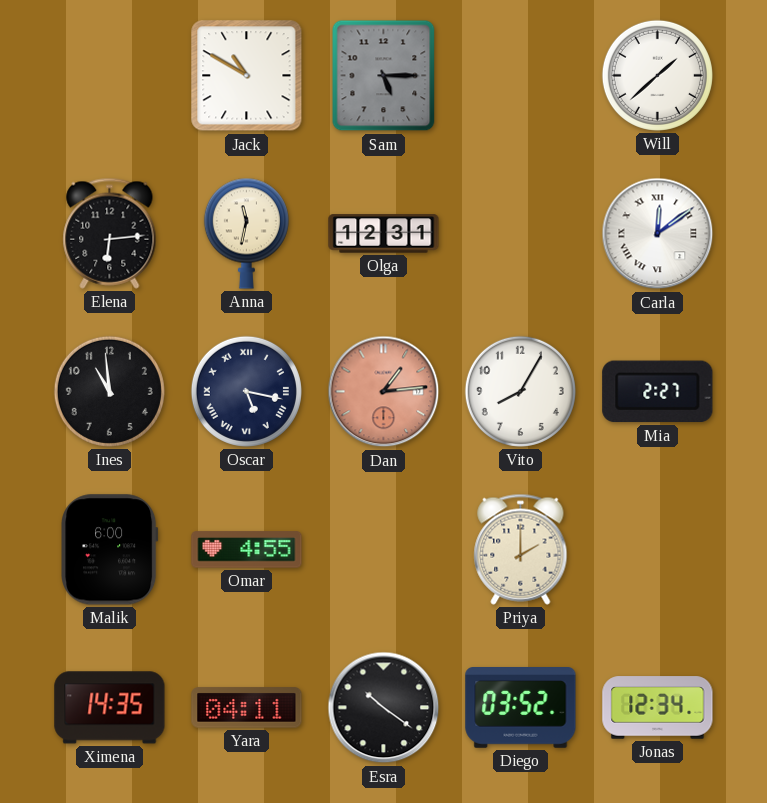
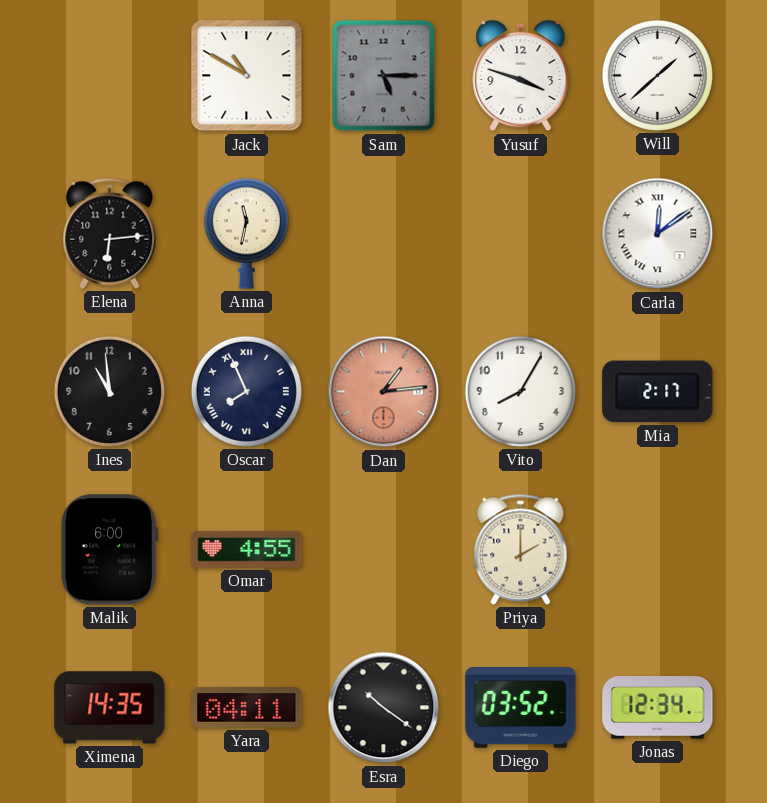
Yusuf: none -> 3:48
Olga: 12:31 -> none
Oscar: 5:17 -> 7:56
Mia: 2:27 -> 2:17
